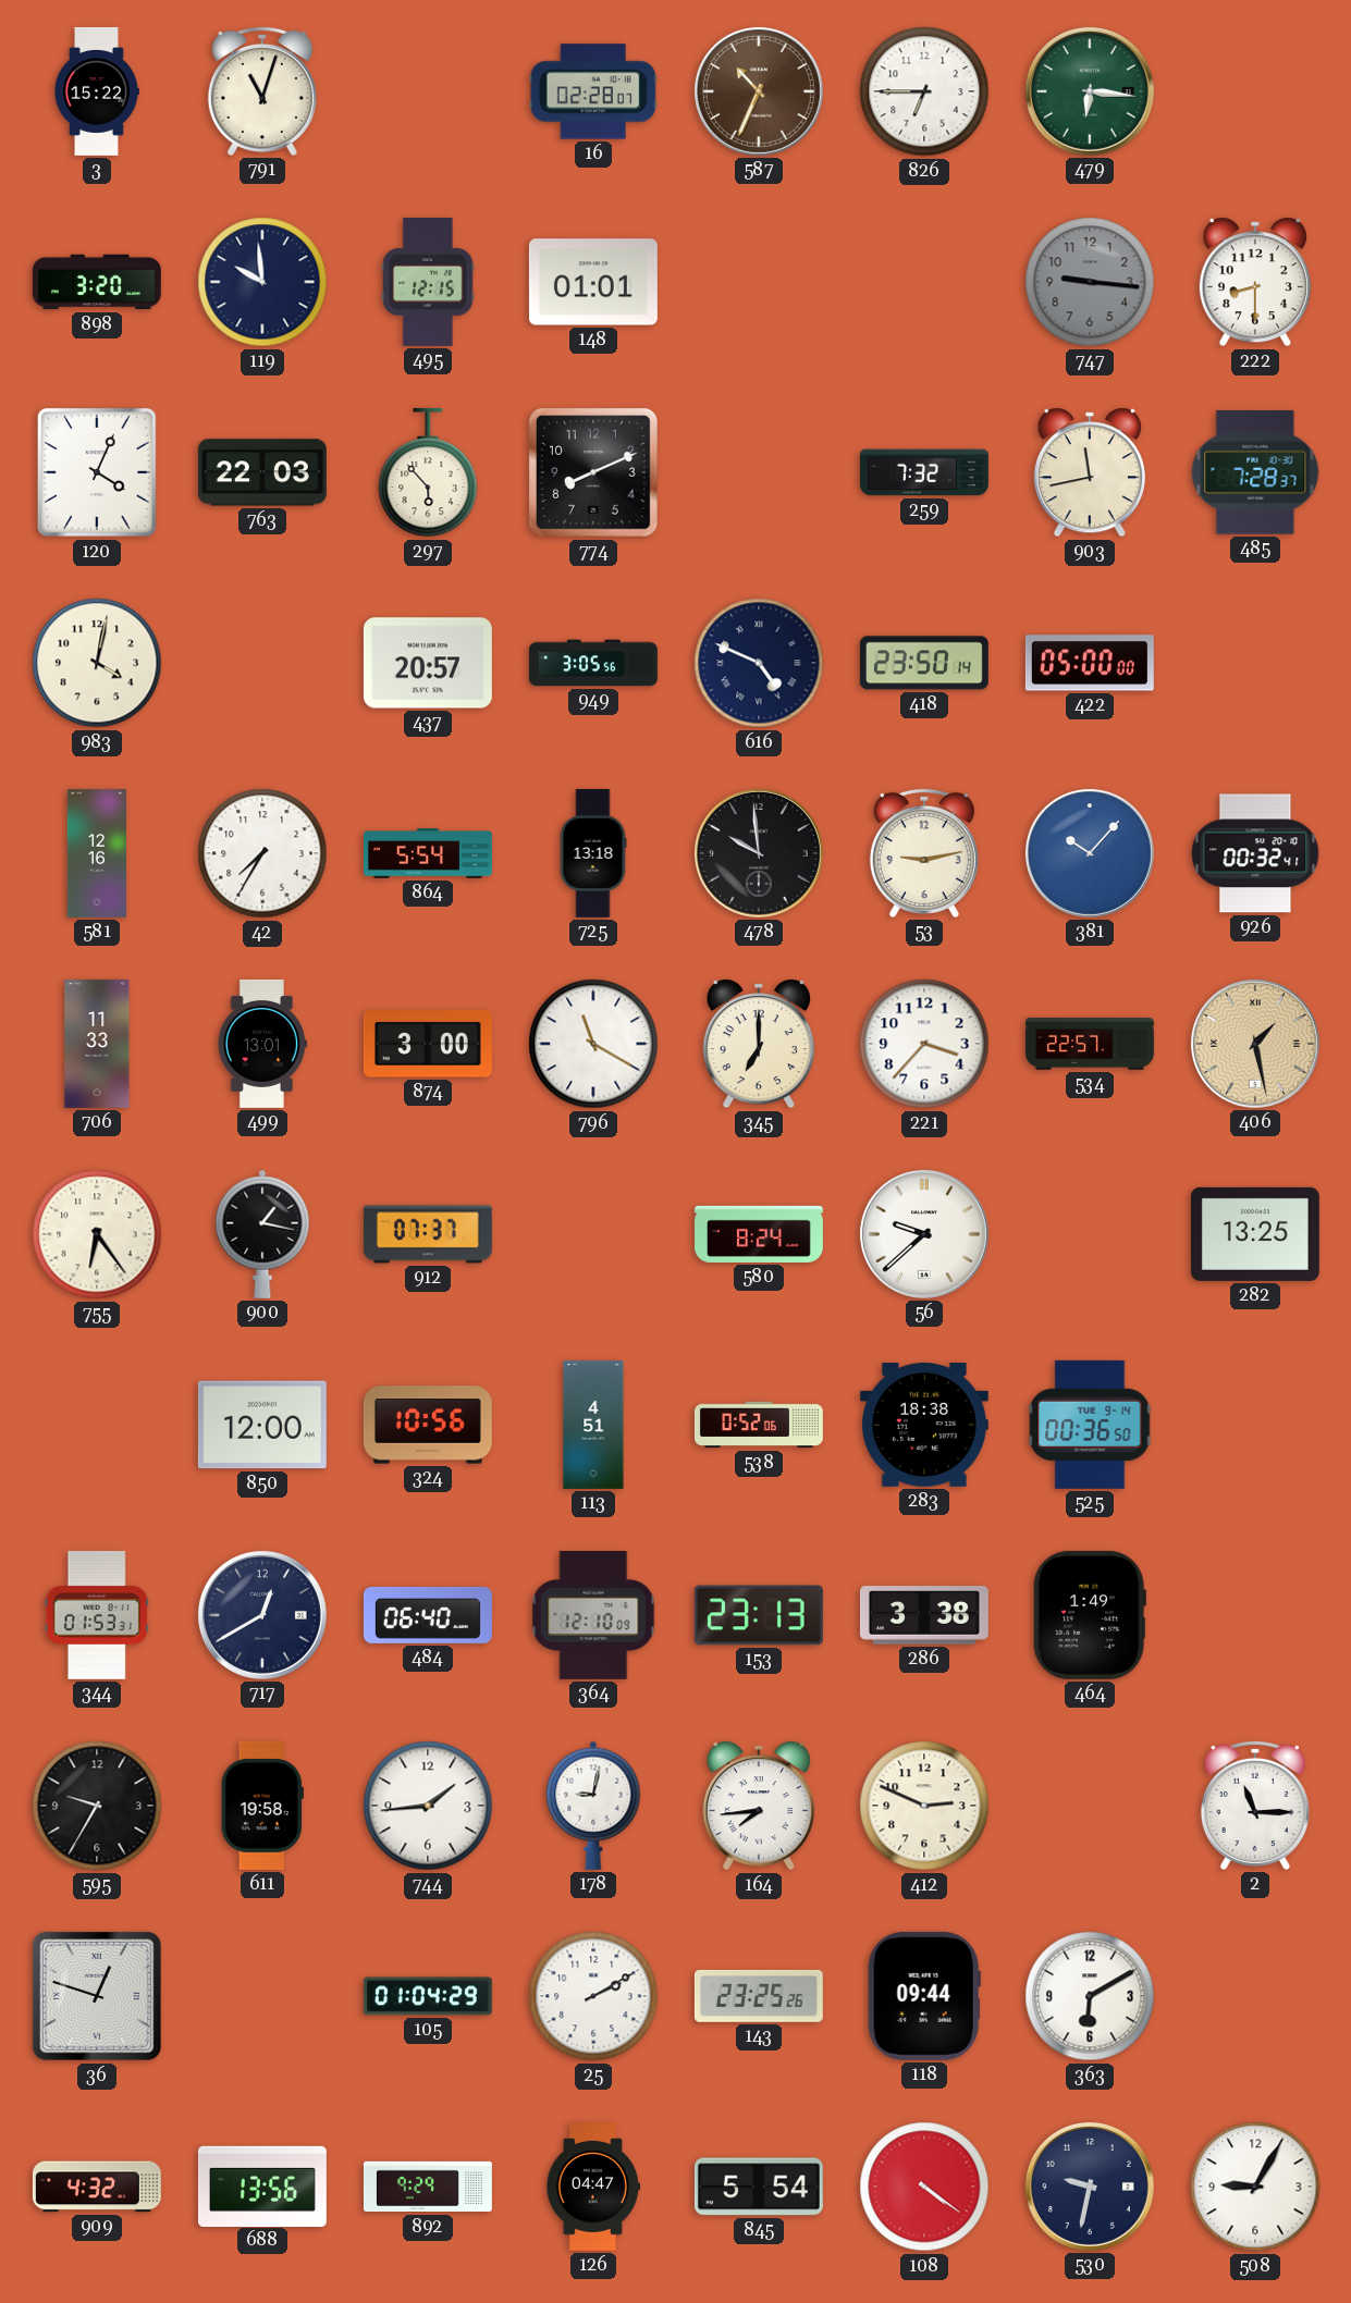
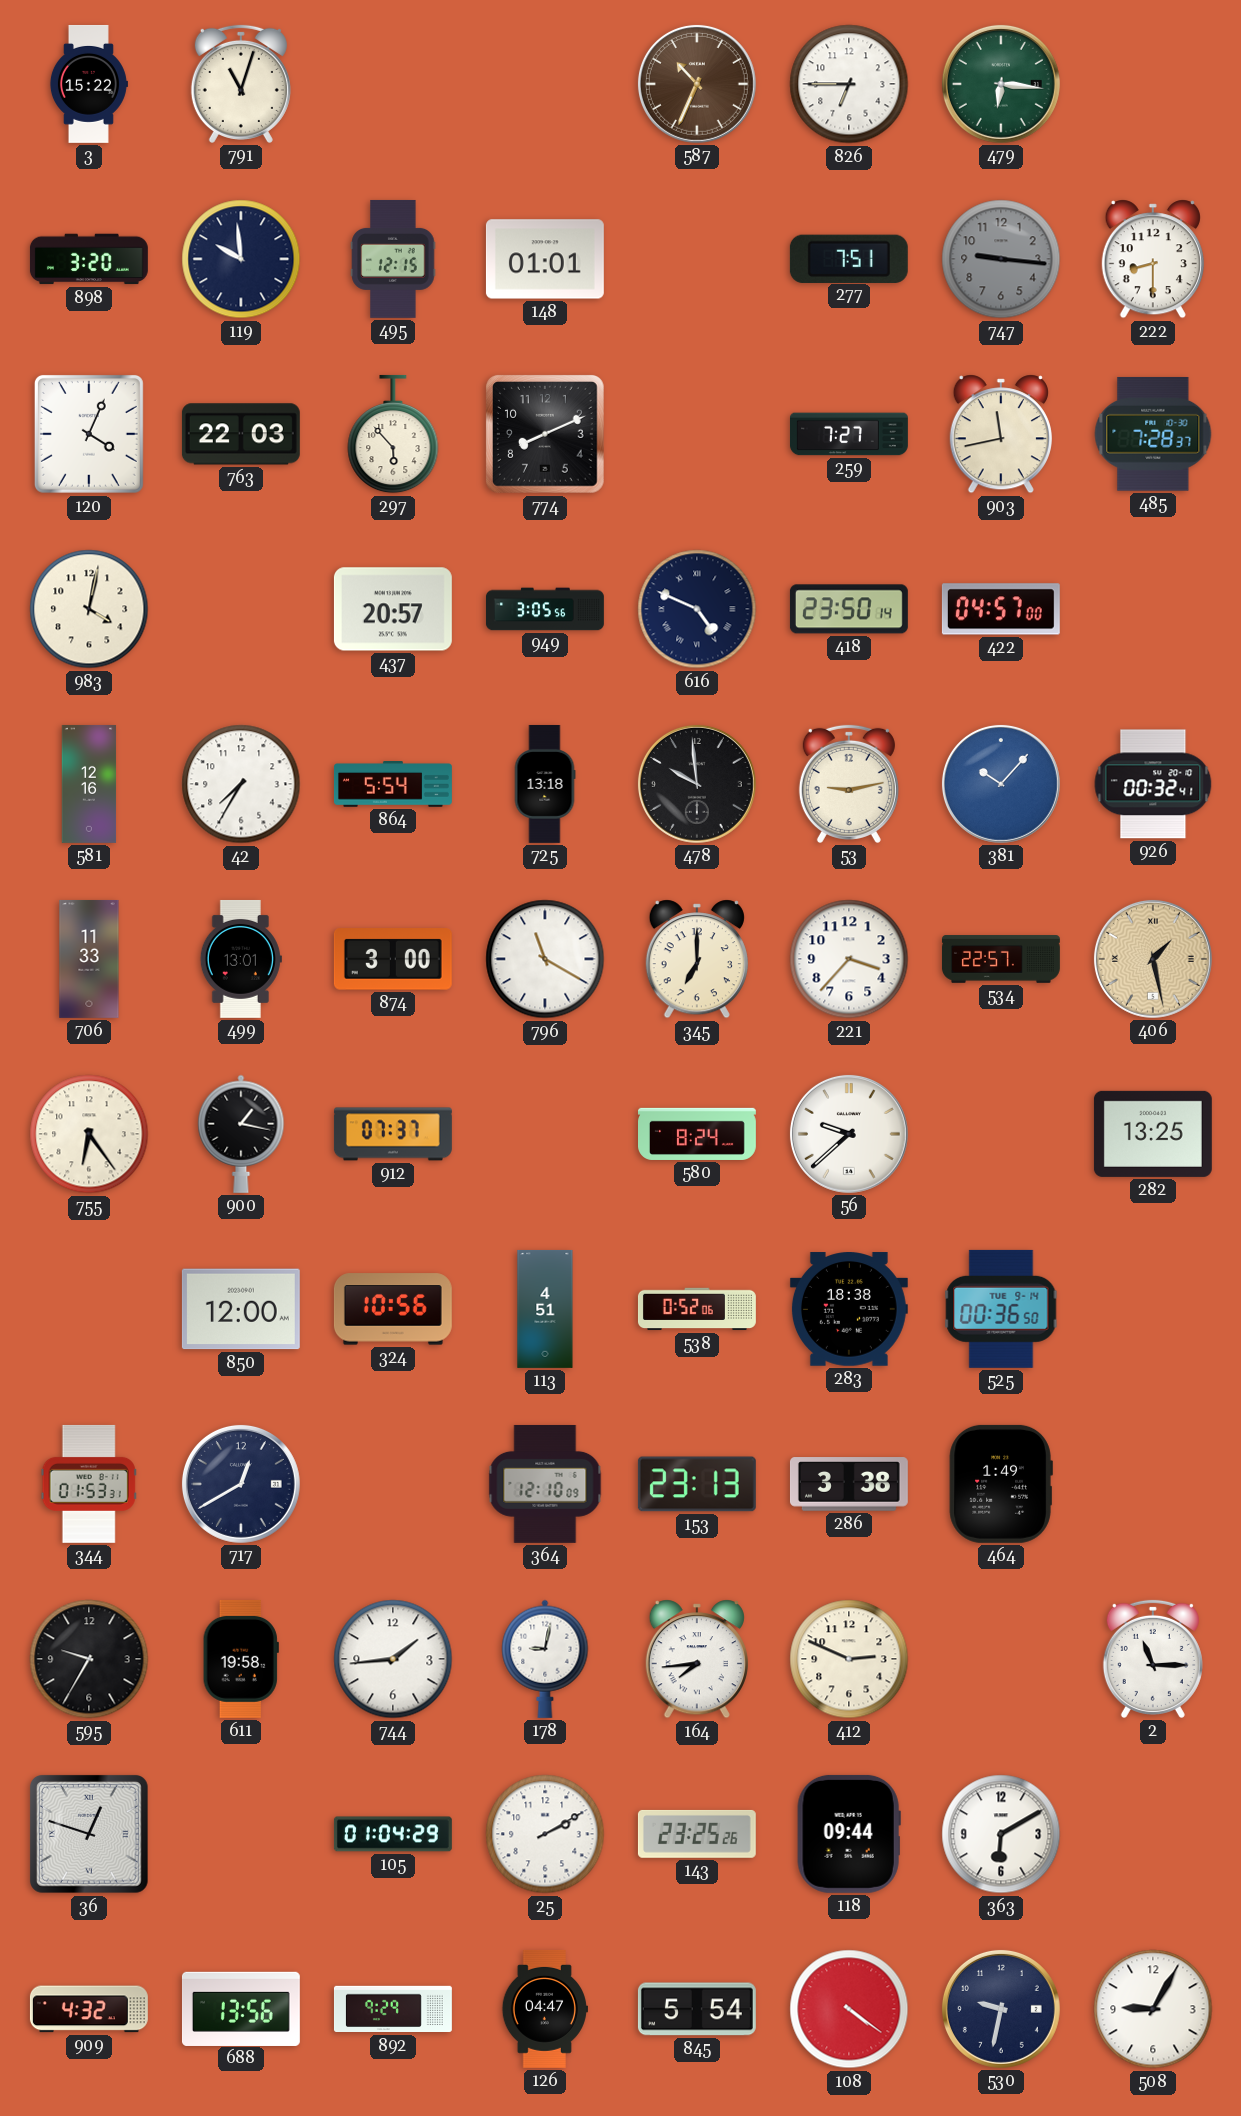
16: 02:28 -> none
277: none -> 7:51
259: 7:32 -> 7:27
422: 05:00 -> 04:57
484: 06:40 -> none
